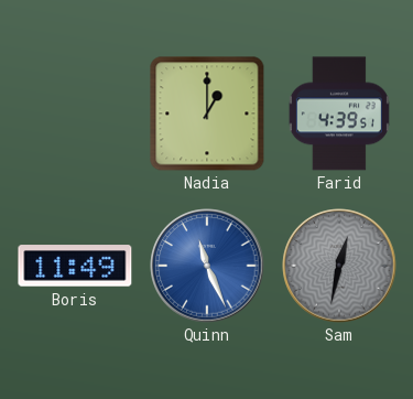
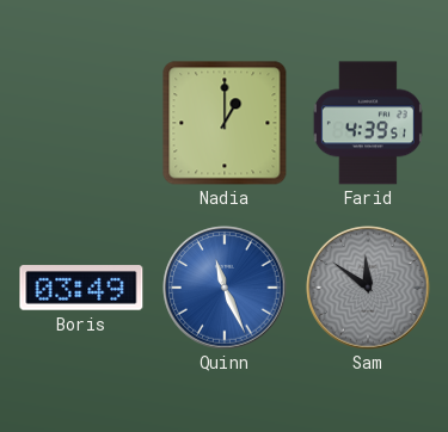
Boris: 11:49 -> 03:49
Sam: 12:32 -> 11:51
